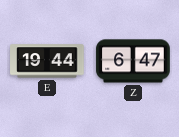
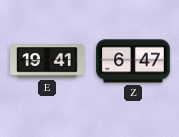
E: 19:44 -> 19:41
